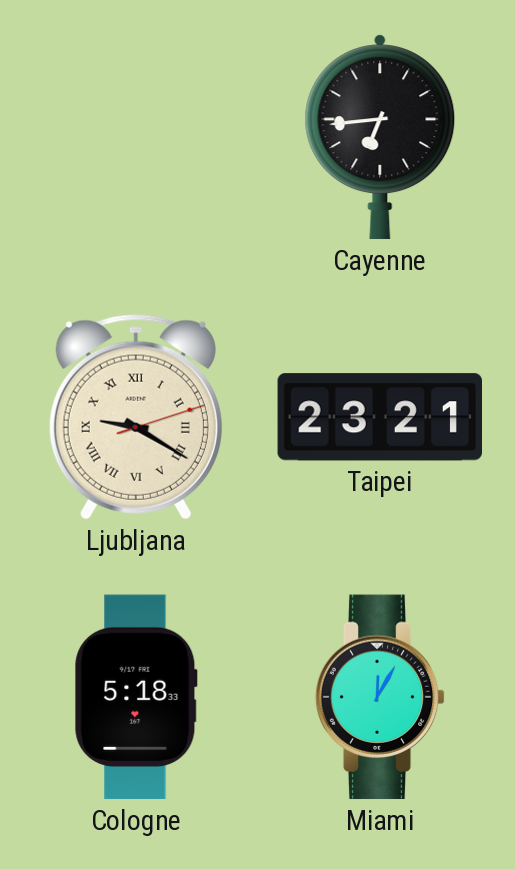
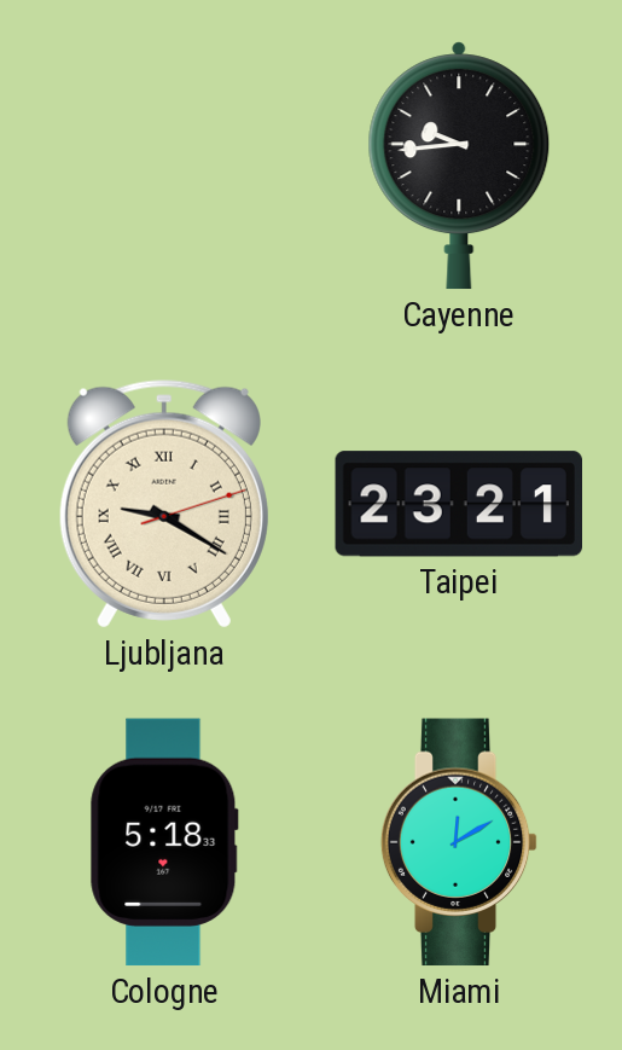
Cayenne: 6:44 -> 9:44
Miami: 12:05 -> 12:10
